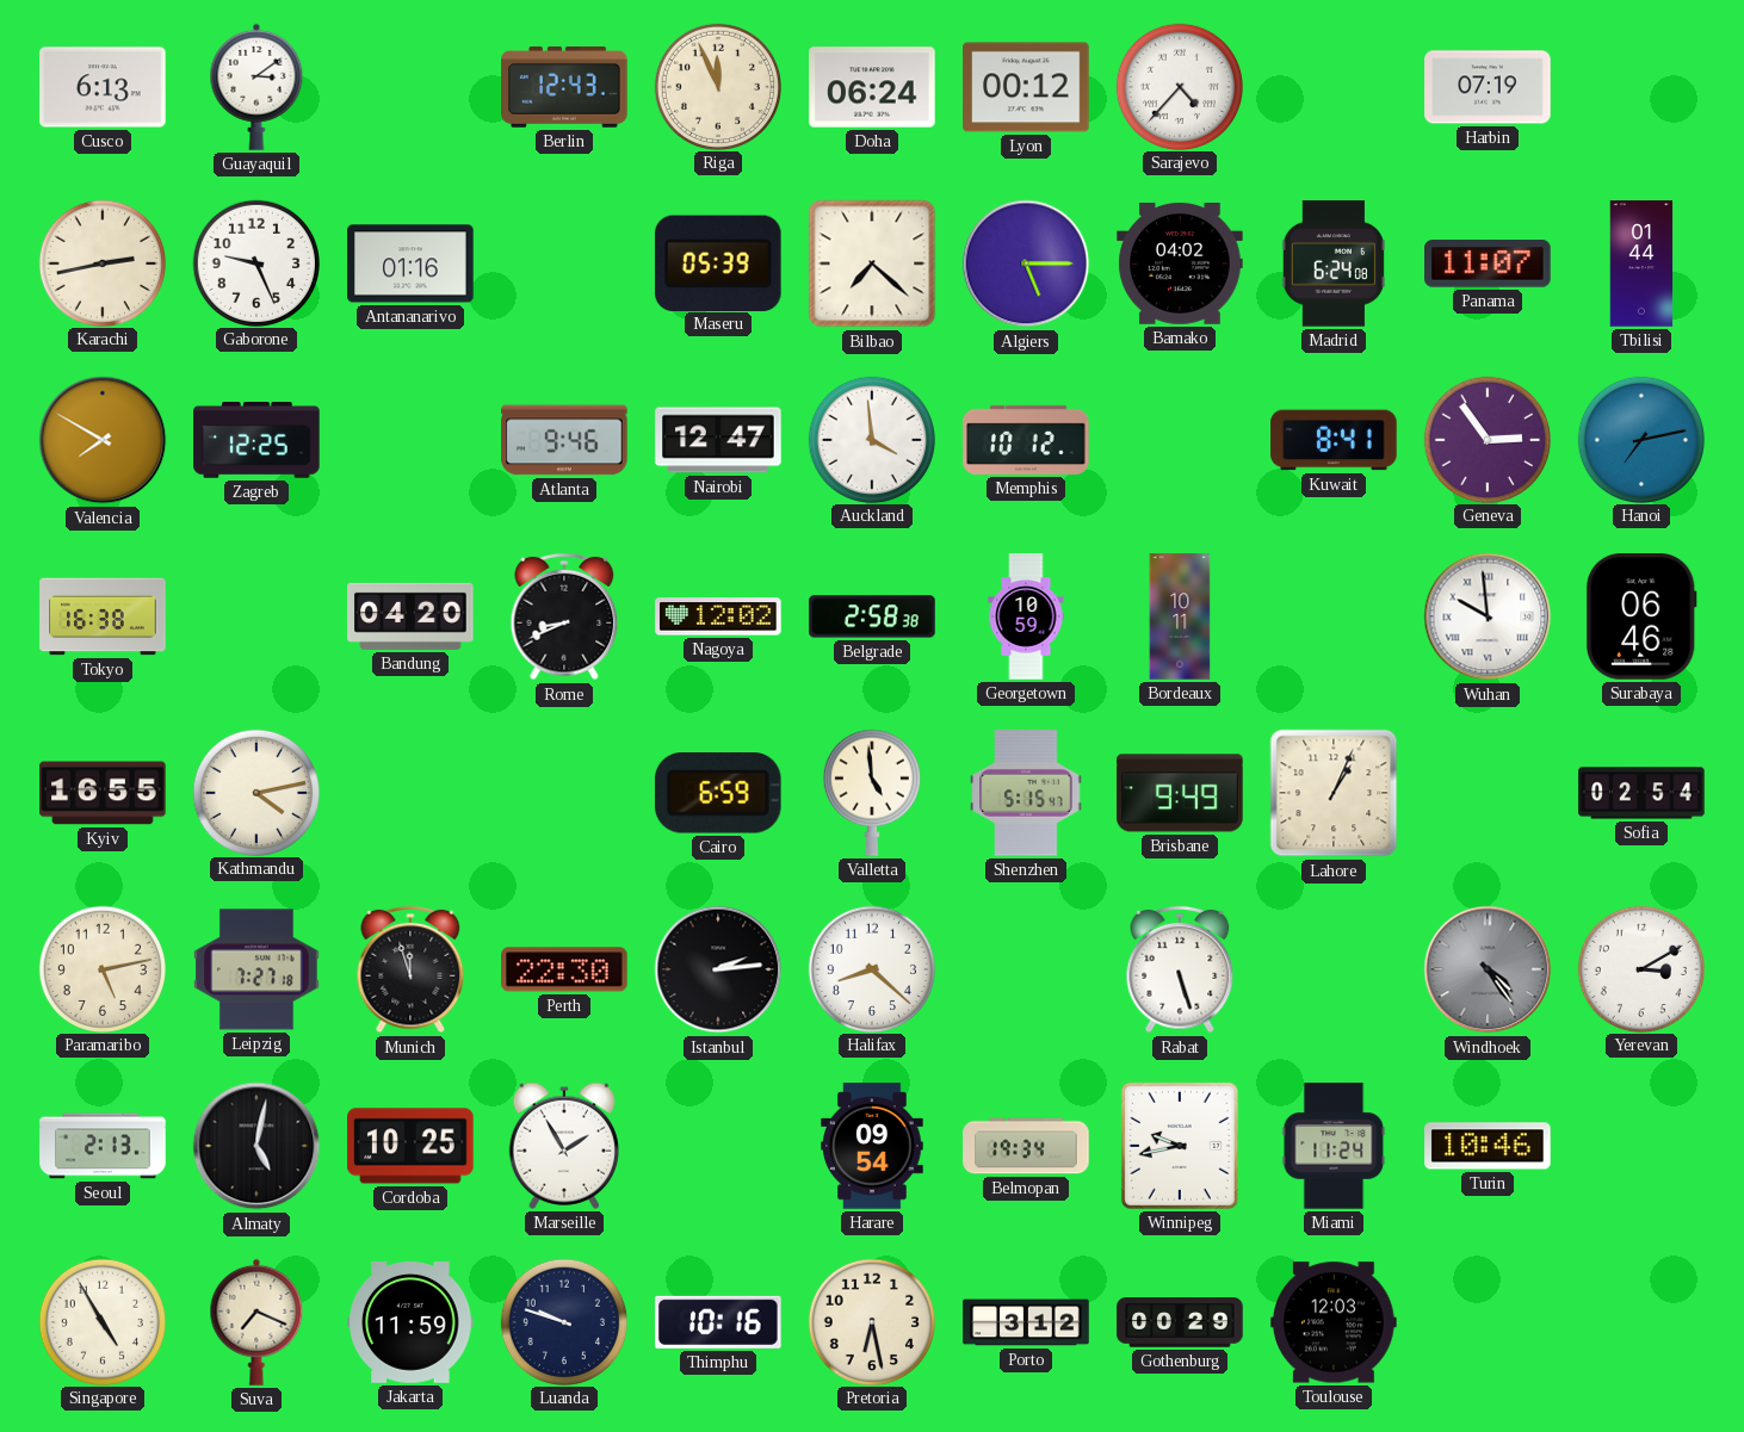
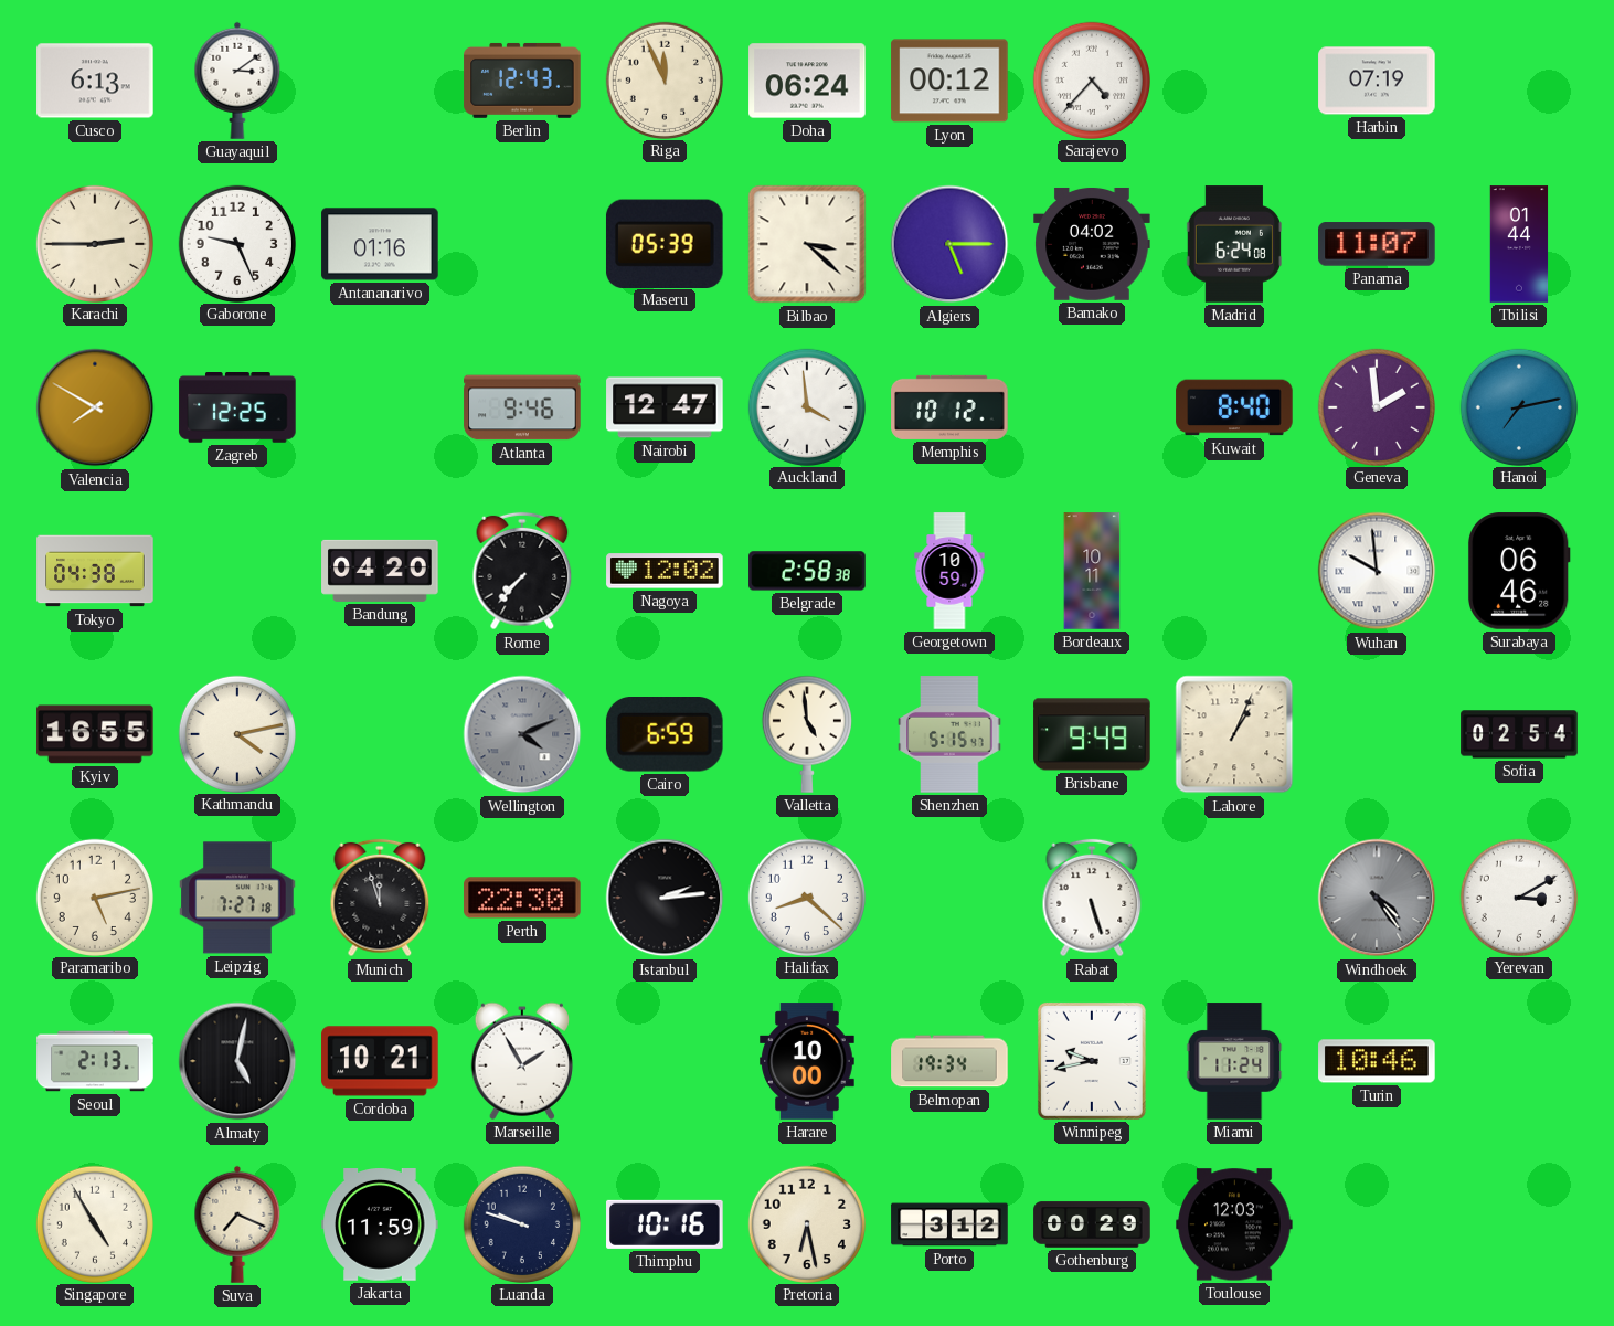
Karachi: 2:43 -> 2:45
Bilbao: 7:22 -> 3:22
Kuwait: 8:41 -> 8:40
Geneva: 2:54 -> 1:59
Tokyo: 16:38 -> 04:38
Rome: 8:41 -> 7:37
Wellington: none -> 4:11
Cordoba: 10:25 -> 10:21
Harare: 09:54 -> 10:00
